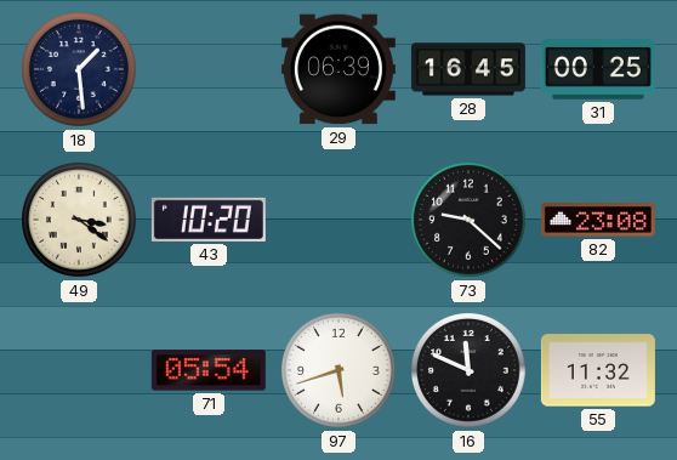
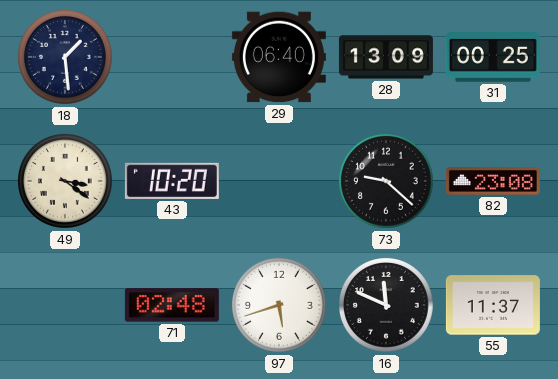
29: 06:39 -> 06:40
28: 16:45 -> 13:09
71: 05:54 -> 02:48
55: 11:32 -> 11:37
